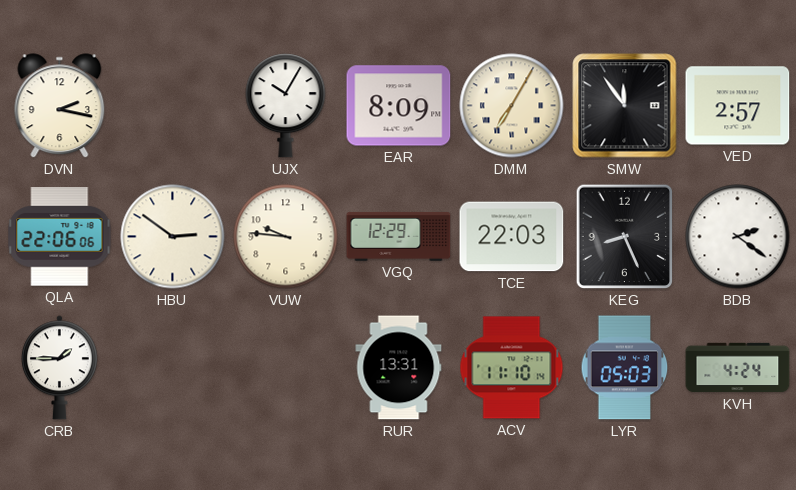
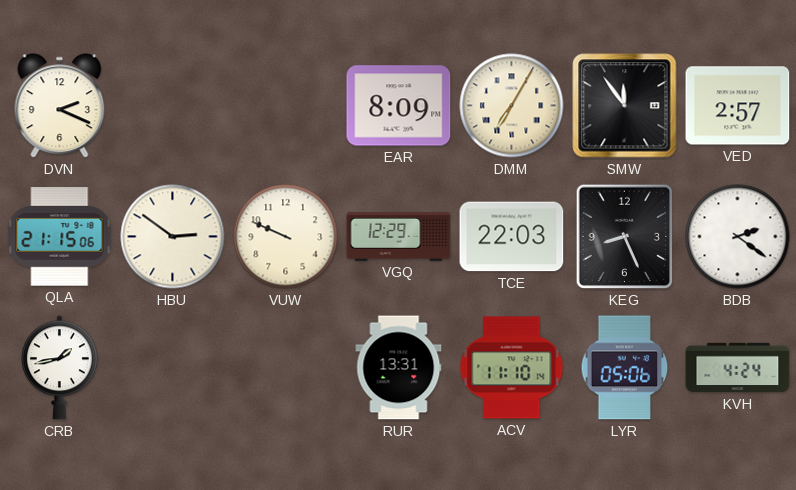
DVN: 2:17 -> 2:19
UJX: 10:05 -> none
QLA: 22:06 -> 21:15
VUW: 9:46 -> 9:49
CRB: 1:45 -> 1:43
LYR: 05:03 -> 05:06
